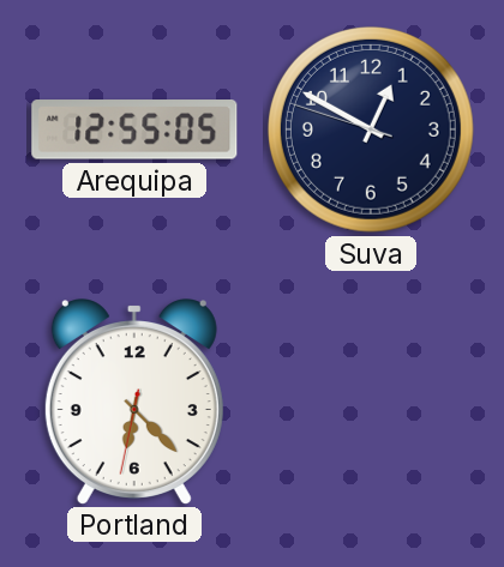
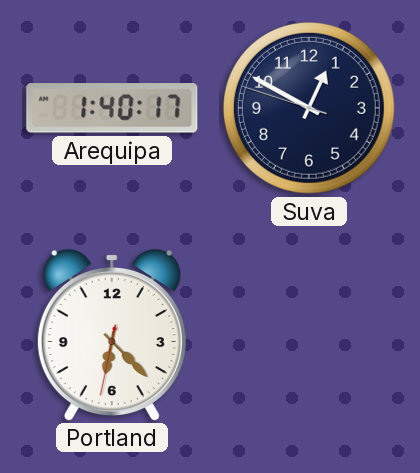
Arequipa: 12:55 -> 1:40
